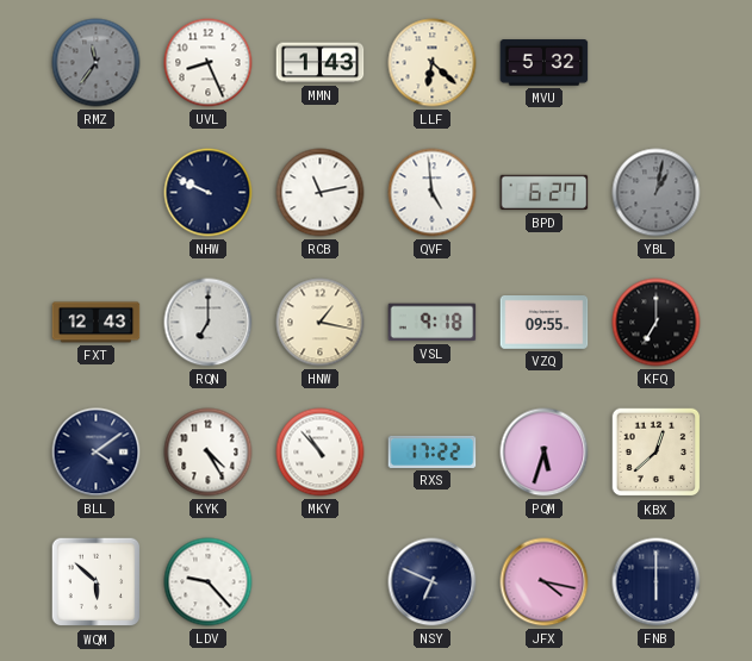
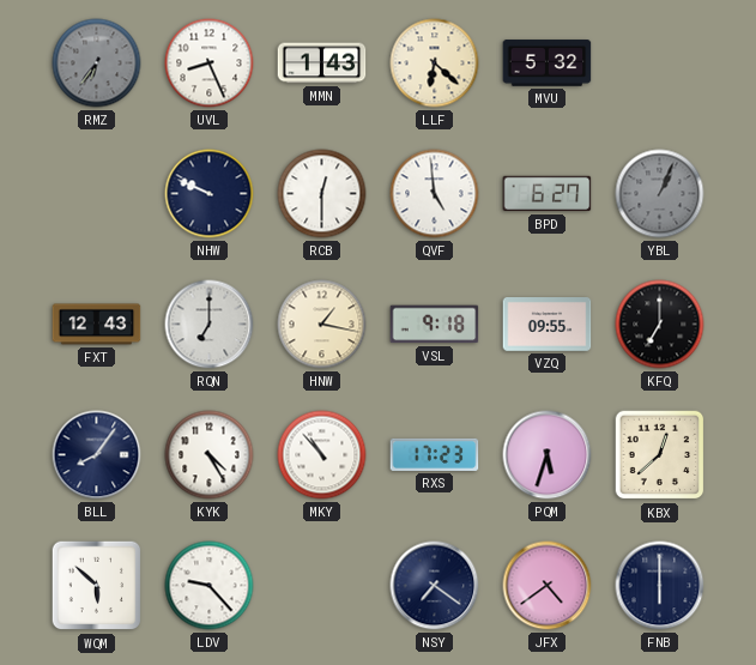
RMZ: 11:36 -> 6:36
RCB: 11:13 -> 12:30
YBL: 1:02 -> 1:04
BLL: 4:09 -> 8:06
RXS: 17:22 -> 17:23
NSY: 6:49 -> 7:21
JFX: 4:17 -> 4:39
